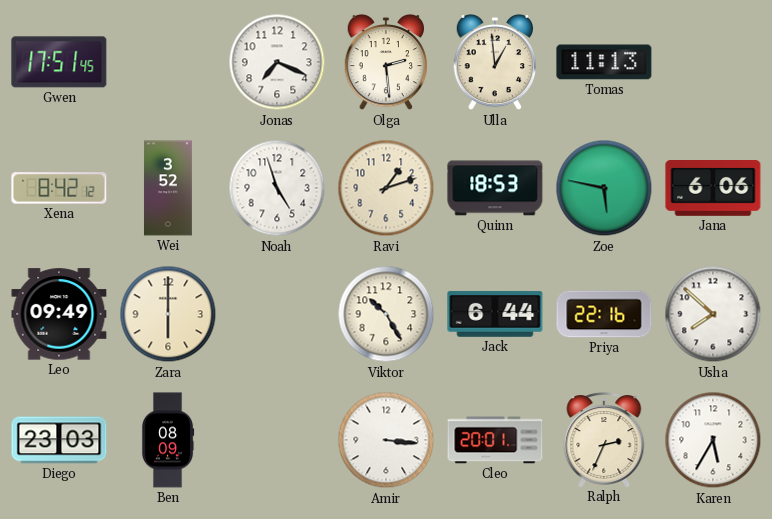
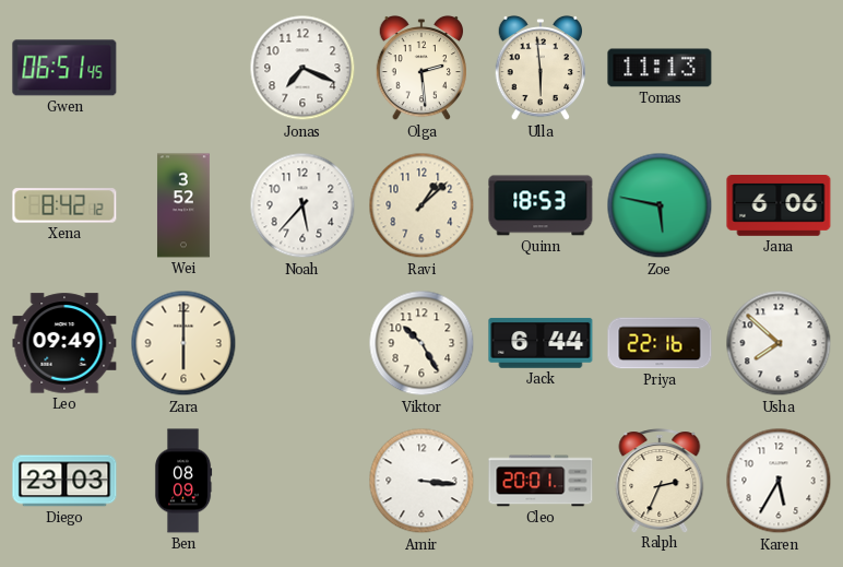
Gwen: 17:51 -> 06:51
Ulla: 12:59 -> 5:59
Noah: 4:57 -> 5:37
Ravi: 1:12 -> 1:08
